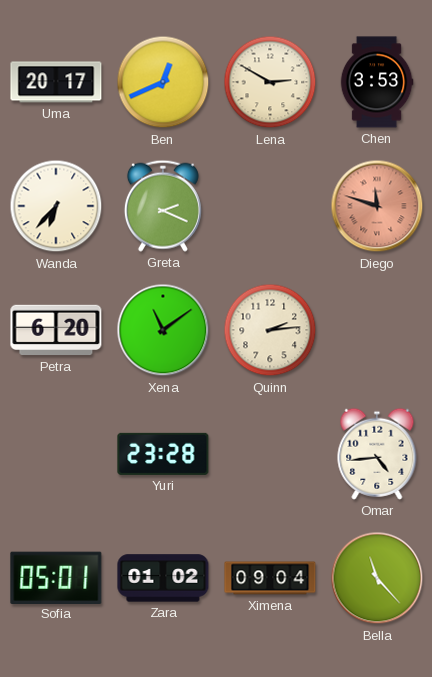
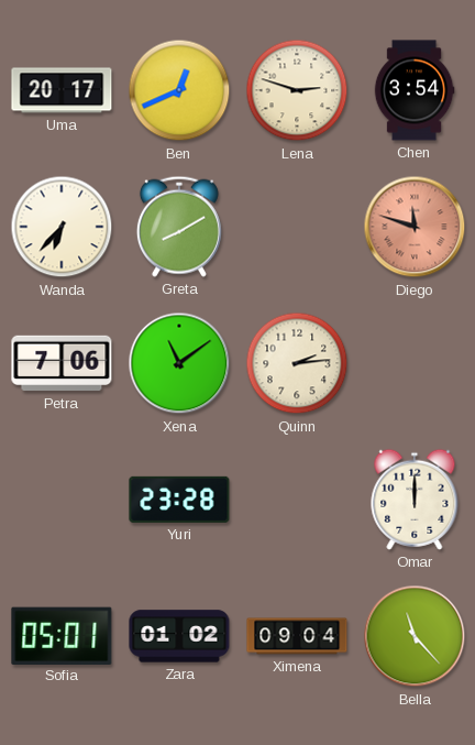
Lena: 2:50 -> 2:48
Chen: 3:53 -> 3:54
Greta: 2:19 -> 8:10
Petra: 6:20 -> 7:06
Omar: 4:44 -> 12:00
